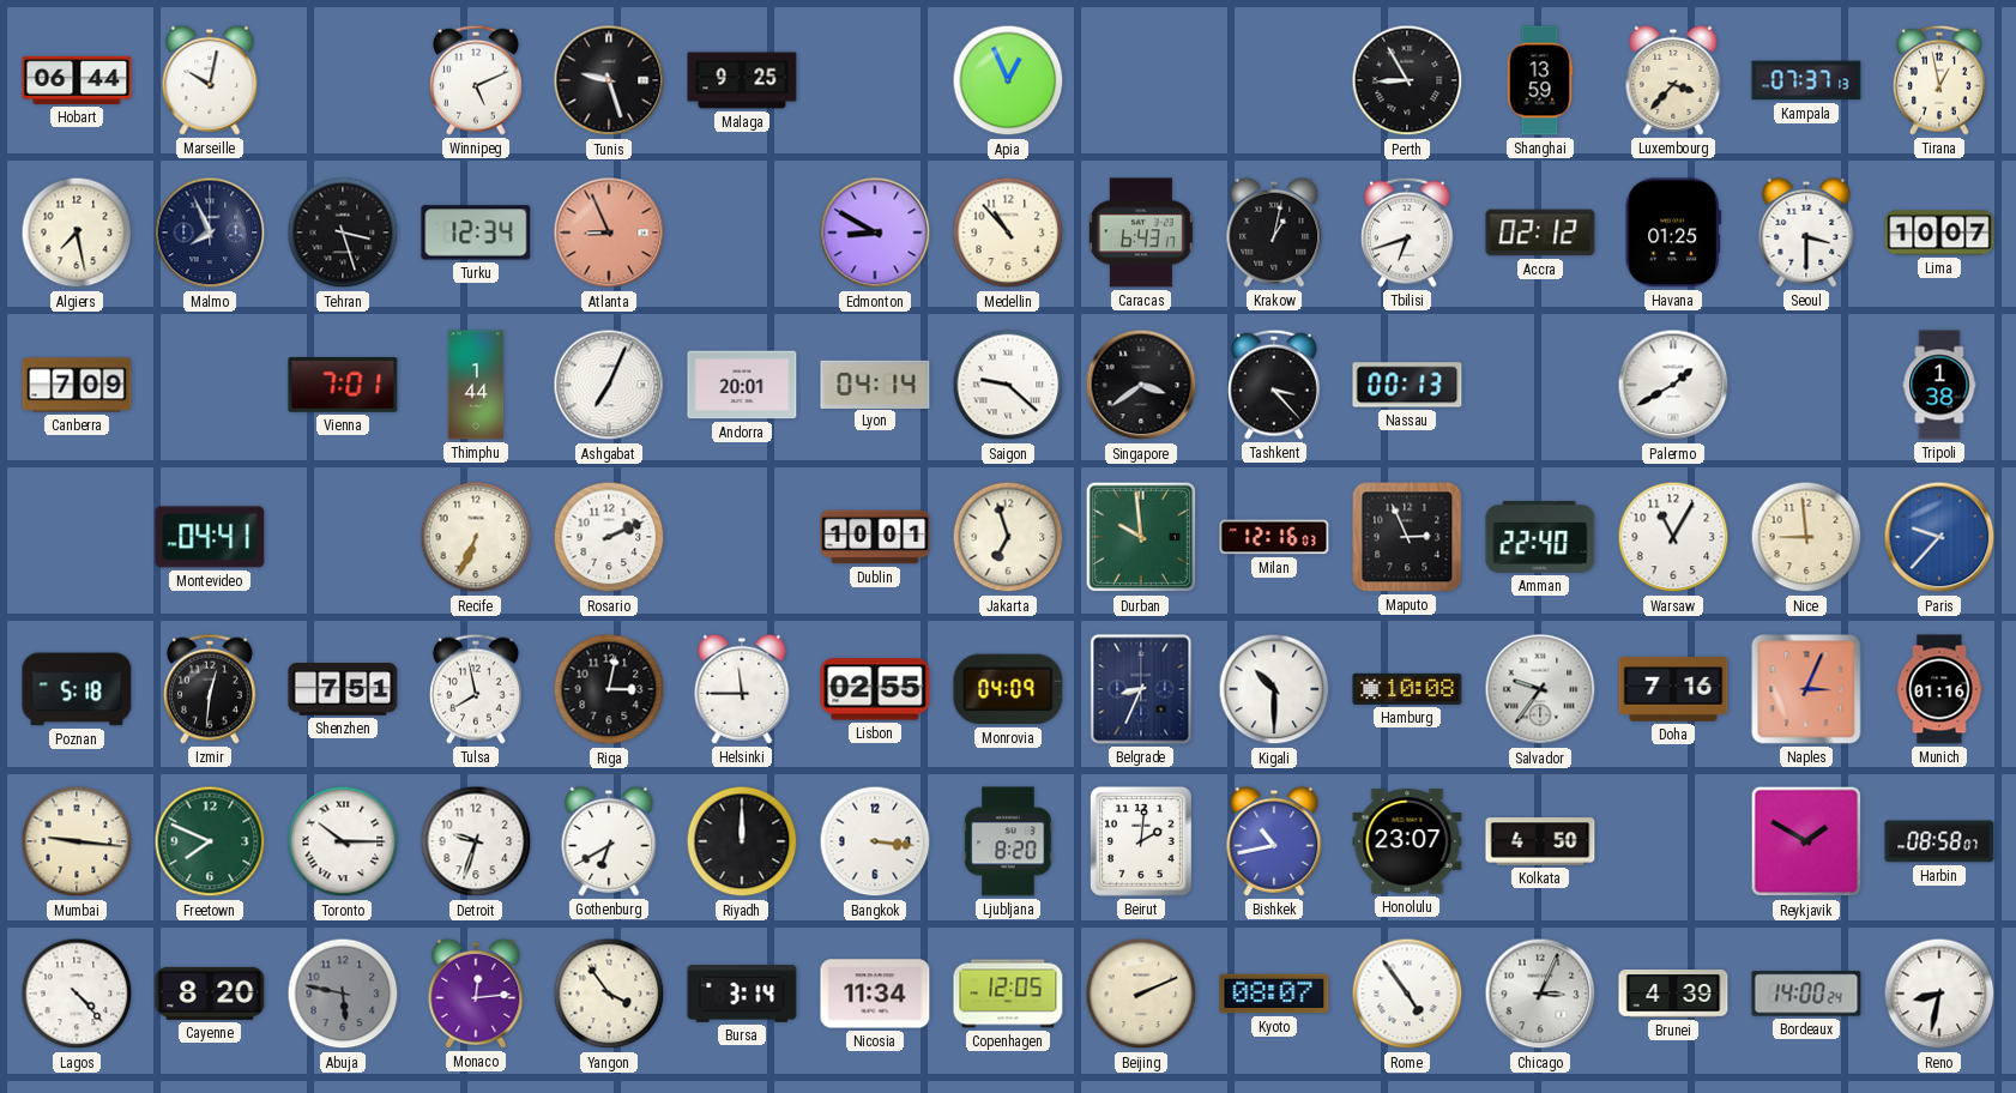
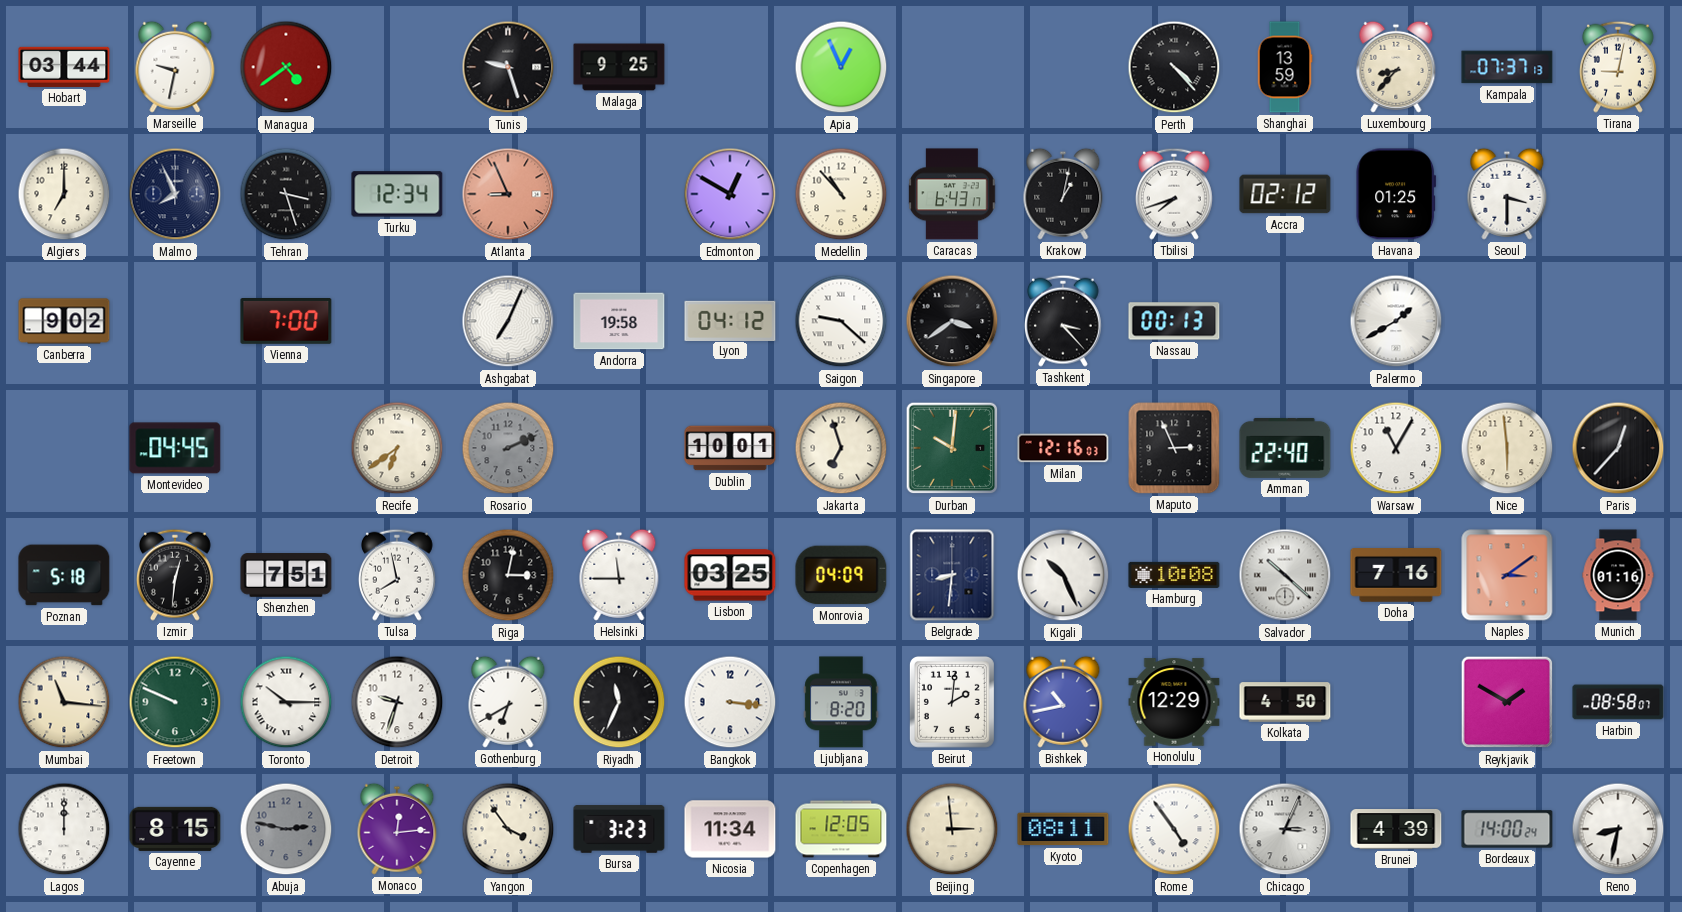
Hobart: 06:44 -> 03:44
Marseille: 10:02 -> 9:32
Managua: none -> 4:39
Winnipeg: 5:11 -> none
Perth: 8:55 -> 4:23
Luxembourg: 3:37 -> 8:37
Tirana: 12:58 -> 9:02
Algiers: 7:28 -> 7:00
Edmonton: 8:50 -> 12:50
Tbilisi: 6:42 -> 7:42
Lima: 10:07 -> none
Canberra: 7:09 -> 9:02
Vienna: 7:01 -> 7:00
Thimphu: 1:44 -> none
Andorra: 20:01 -> 19:58
Lyon: 04:14 -> 04:12
Tripoli: 1:38 -> none
Montevideo: 04:41 -> 04:45
Recife: 6:34 -> 6:39
Rosario dial: white -> grey
Durban: 9:59 -> 10:01
Nice: 8:59 -> 5:59
Paris: 9:37 -> 12:37
Paris dial: blue -> black
Lisbon: 02:55 -> 03:25
Belgrade: 8:34 -> 8:31
Kigali: 10:30 -> 10:26
Salvador: 9:36 -> 10:22
Naples: 3:04 -> 3:09
Mumbai: 9:16 -> 11:16
Freetown: 7:49 -> 9:49
Riyadh: 12:00 -> 11:34
Honolulu: 23:07 -> 12:29
Lagos: 4:23 -> 12:00
Cayenne: 8:20 -> 8:15
Abuja: 5:47 -> 2:47
Bursa: 3:14 -> 3:23
Beijing: 2:11 -> 2:59
Kyoto: 08:07 -> 08:11
